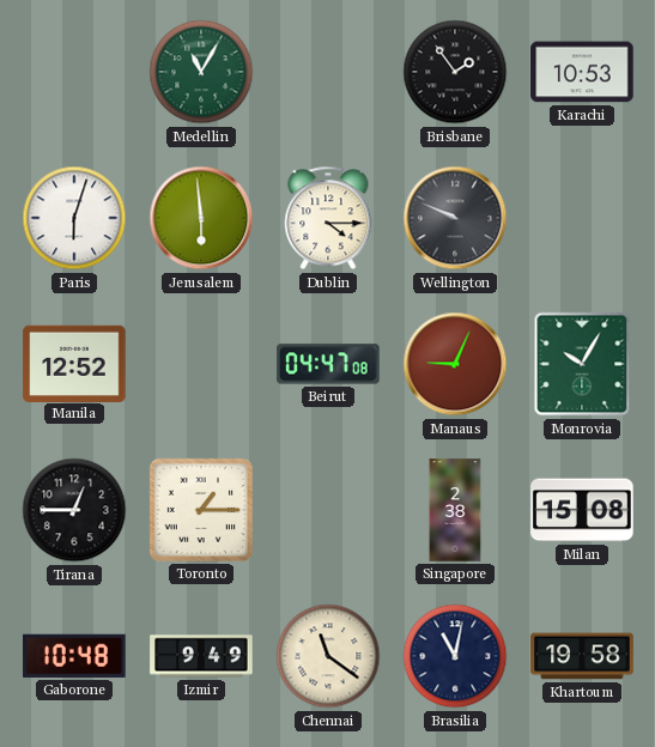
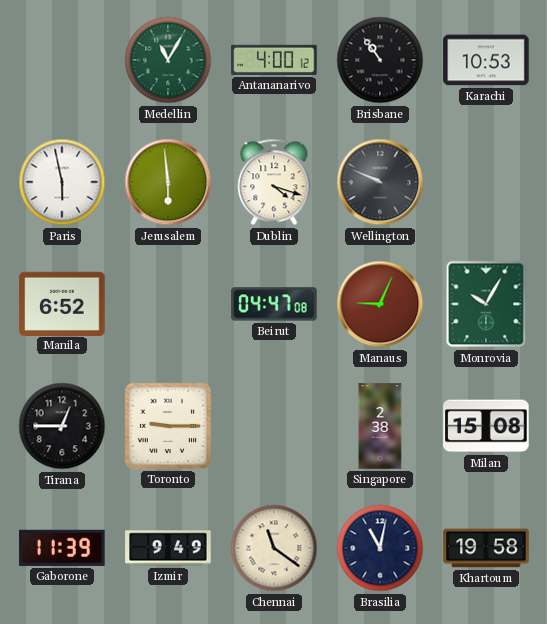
Antananarivo: none -> 4:00
Brisbane: 1:54 -> 10:54
Paris: 6:03 -> 5:58
Dublin: 4:15 -> 4:18
Manila: 12:52 -> 6:52
Toronto: 1:15 -> 9:15
Gaborone: 10:48 -> 11:39
